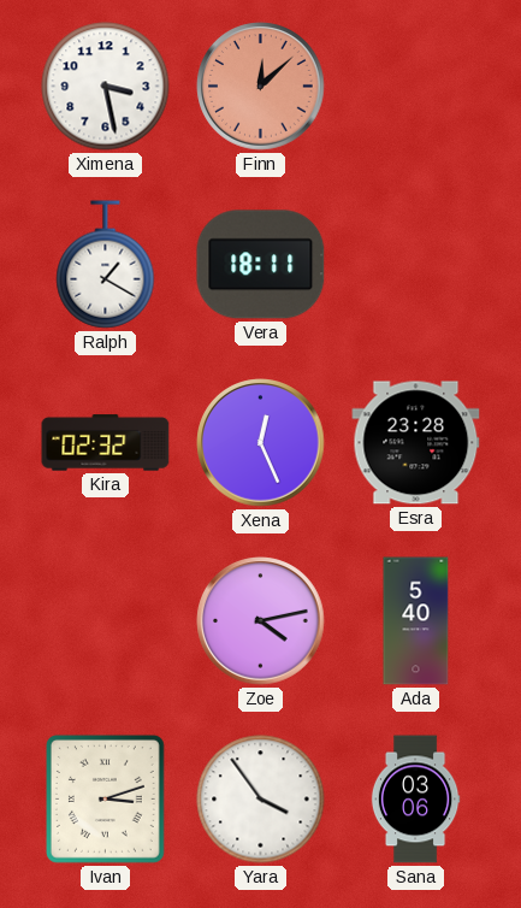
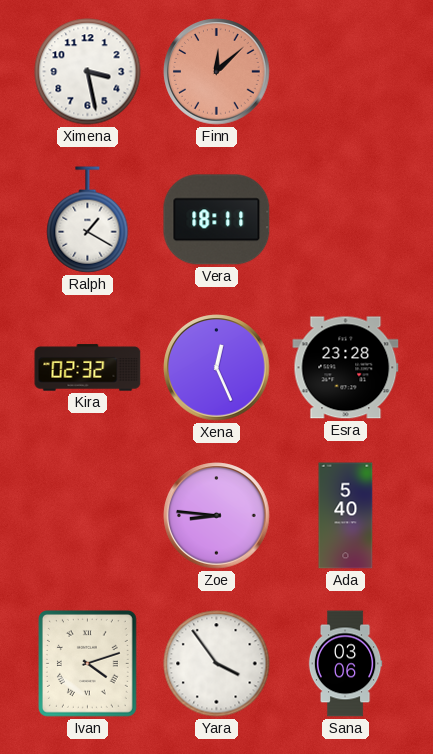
Zoe: 4:13 -> 8:46
Ivan: 3:12 -> 4:12
